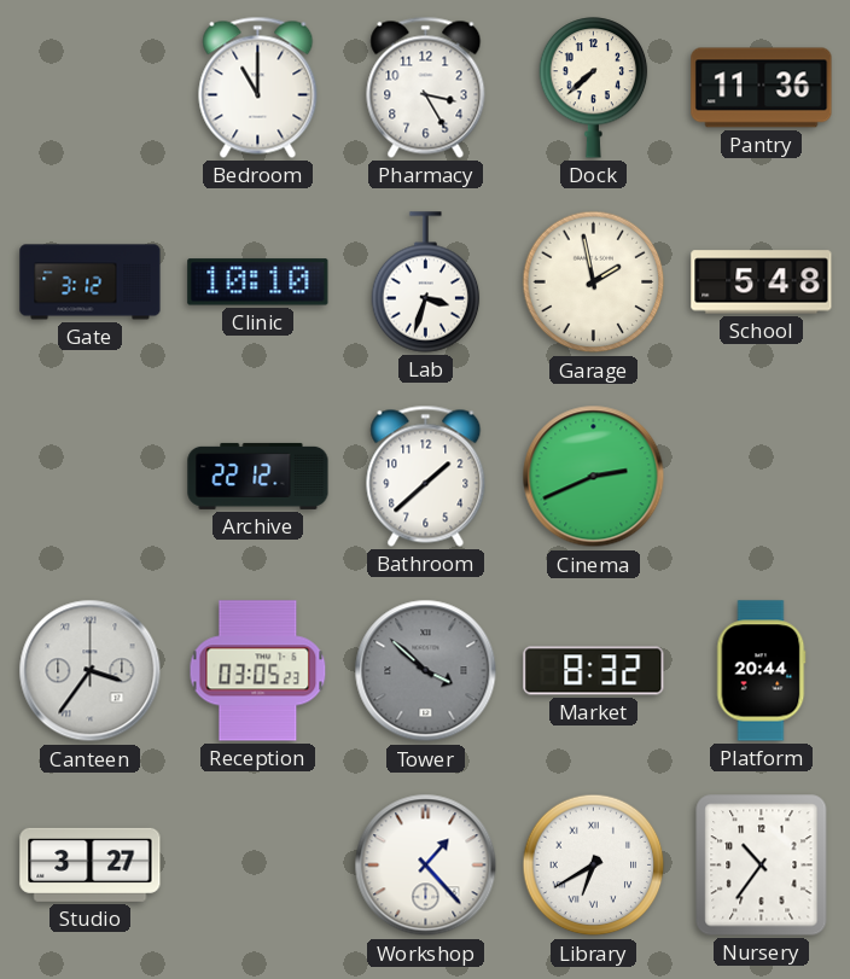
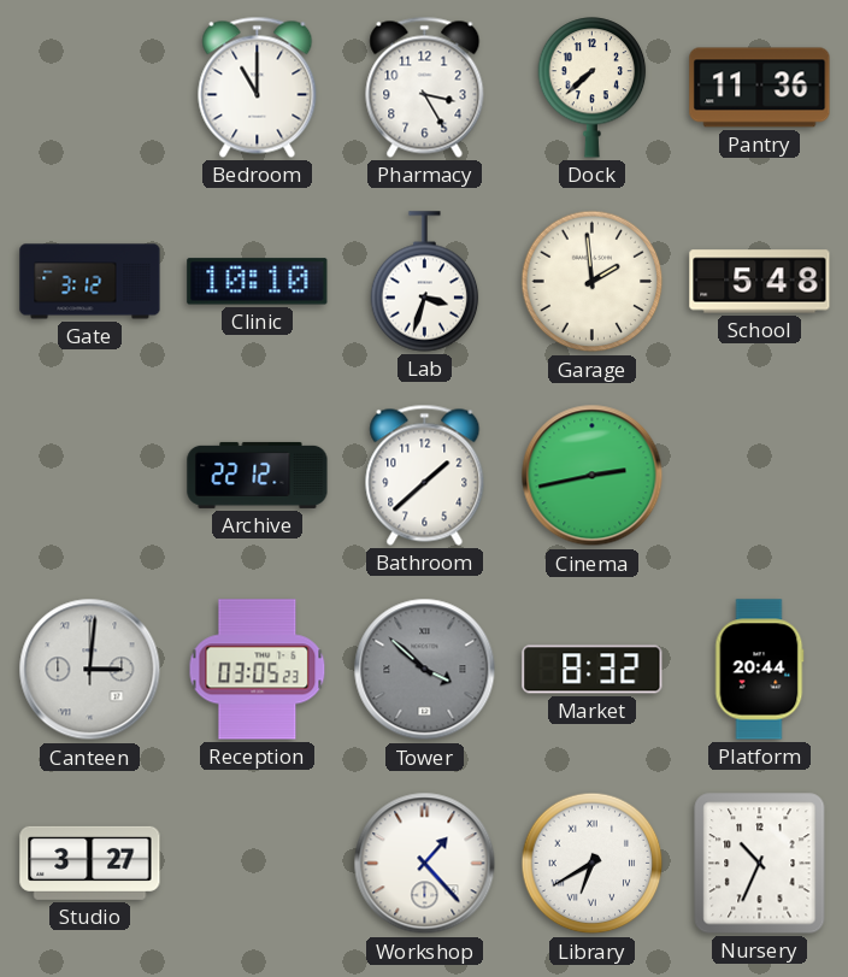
Garage: 1:58 -> 1:59
Cinema: 2:41 -> 2:43
Canteen: 3:36 -> 3:01
Nursery: 10:36 -> 10:34
